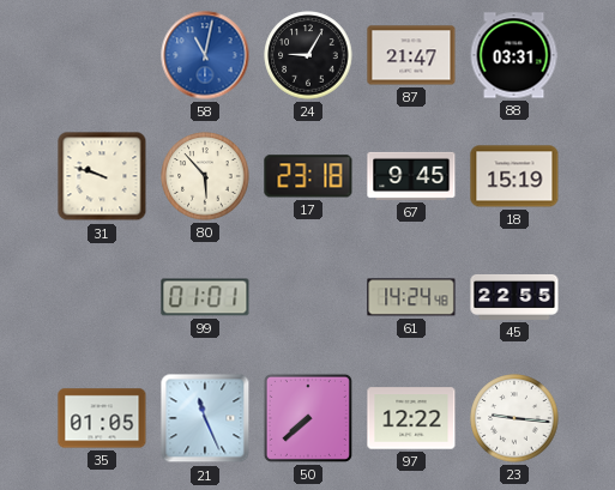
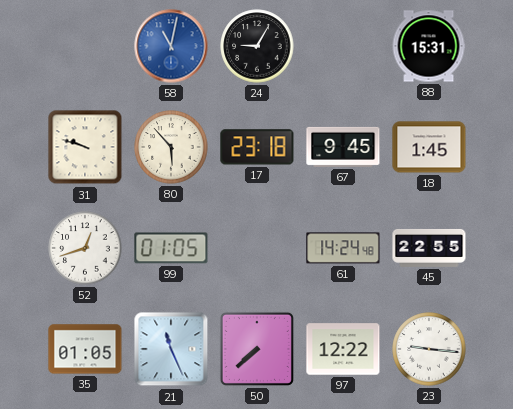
87: 21:47 -> none
88: 03:31 -> 15:31
18: 15:19 -> 1:45
52: none -> 12:42
99: 01:01 -> 01:05
